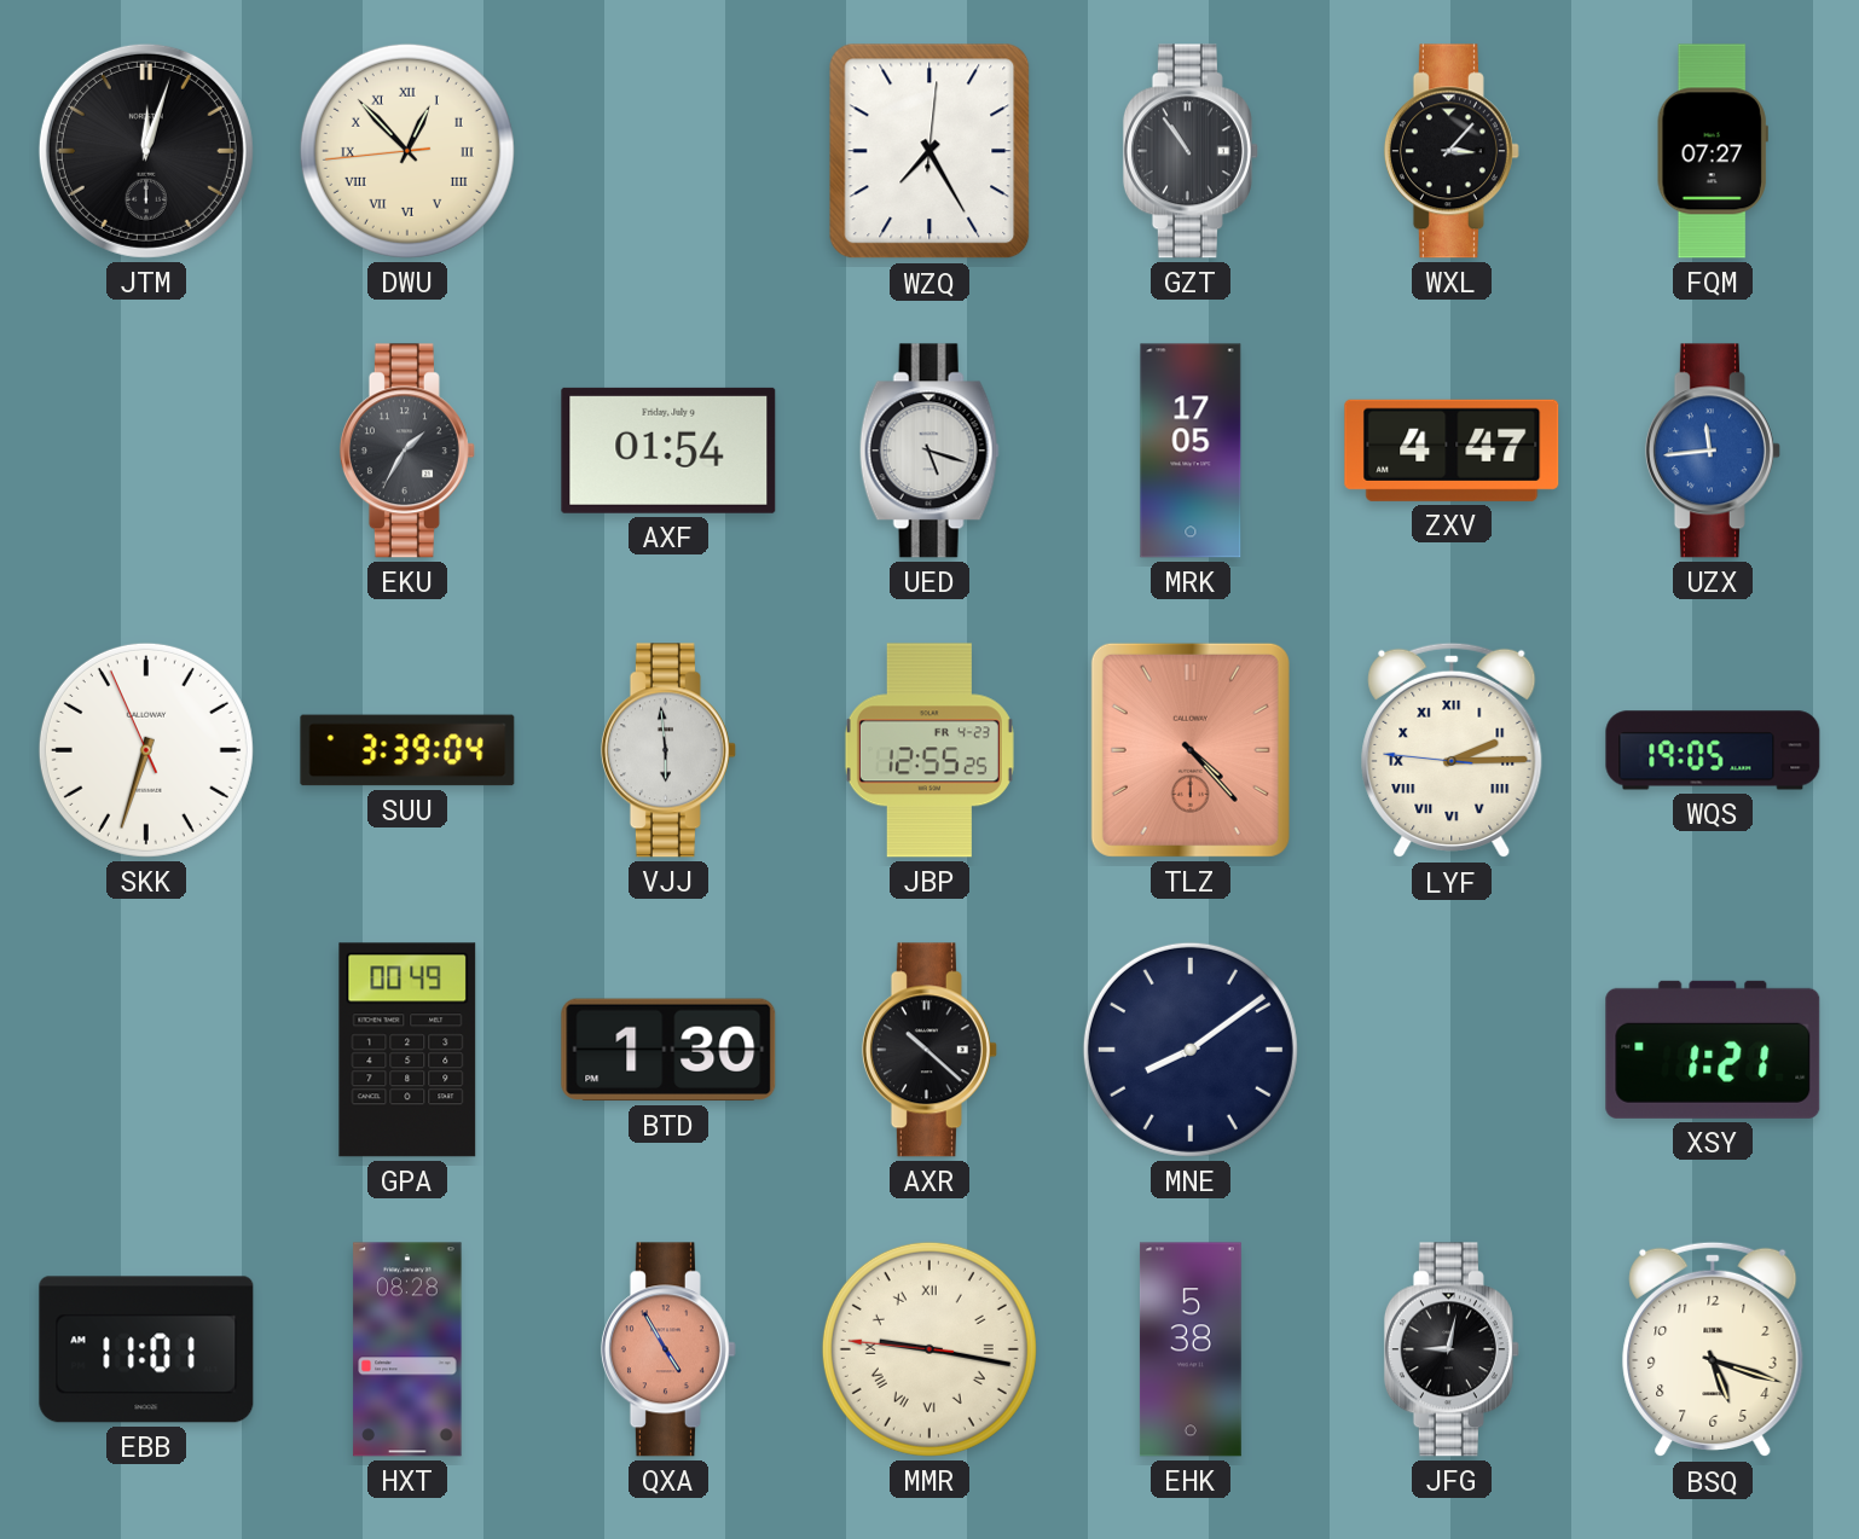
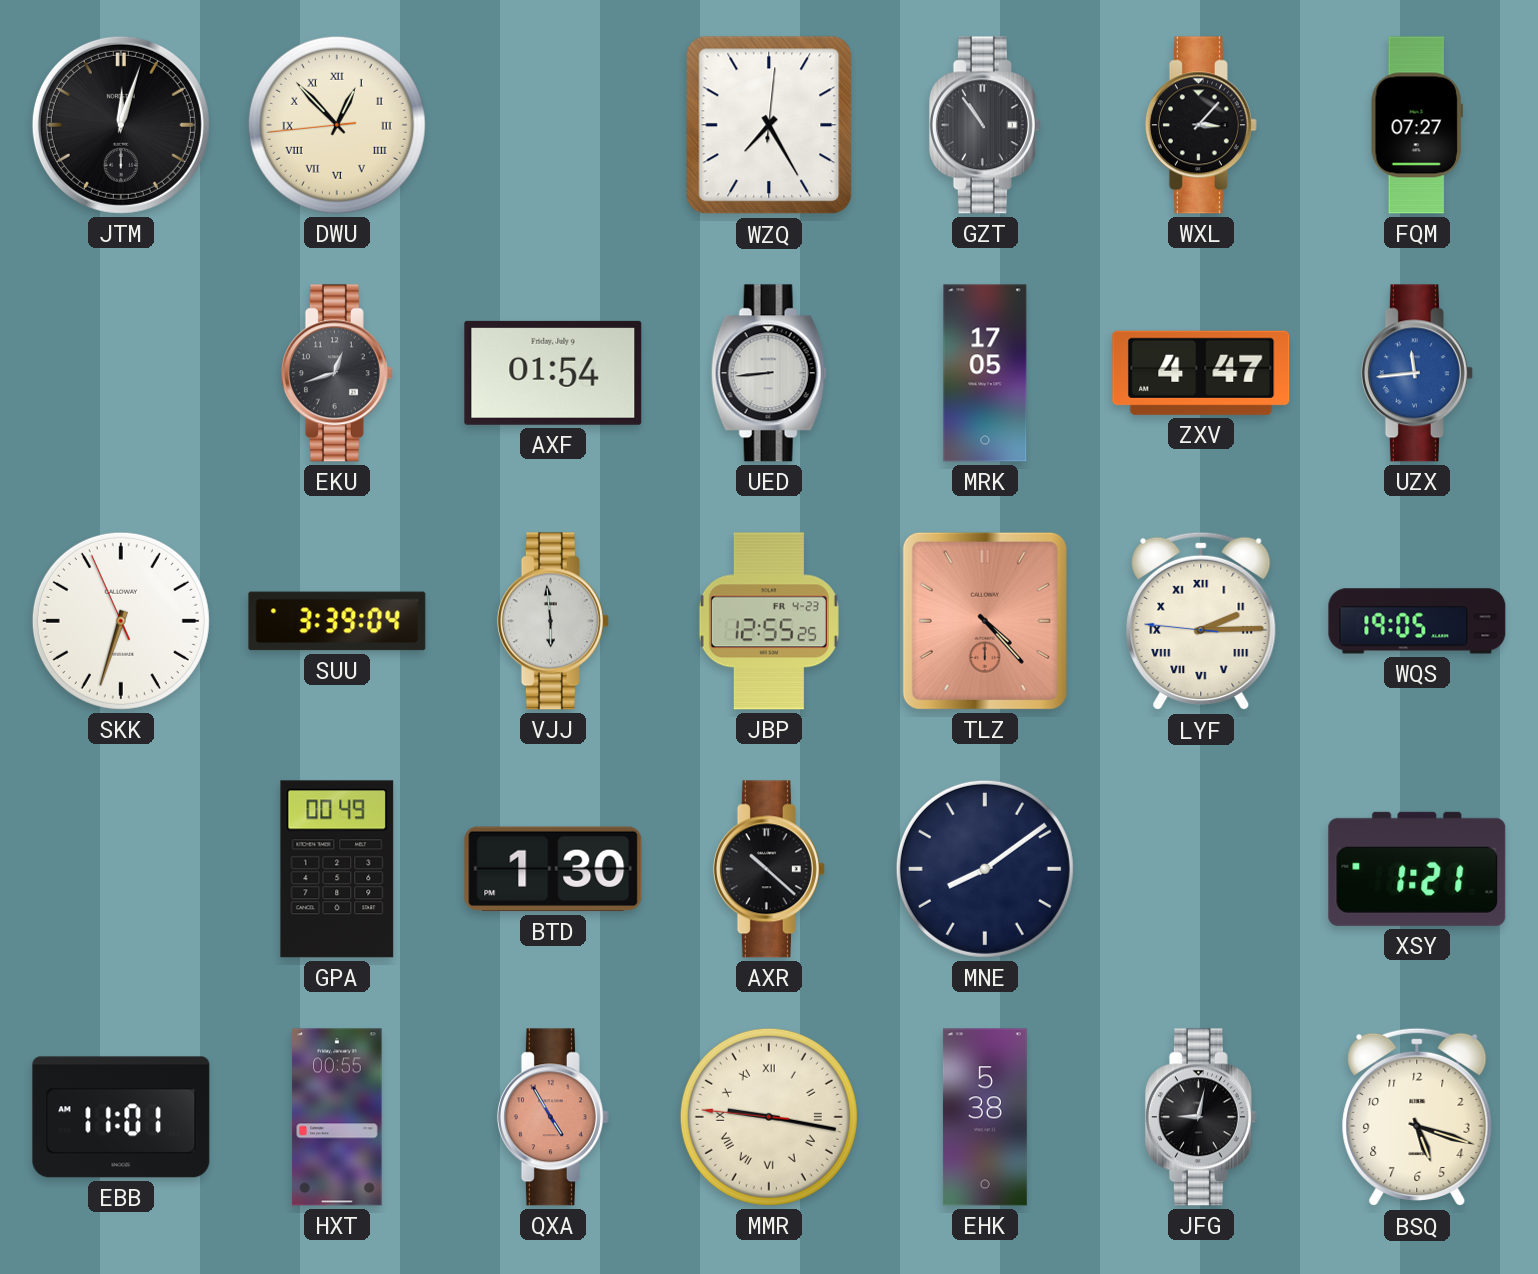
EKU: 1:35 -> 12:42
UED: 5:18 -> 8:44
HXT: 08:28 -> 00:55
